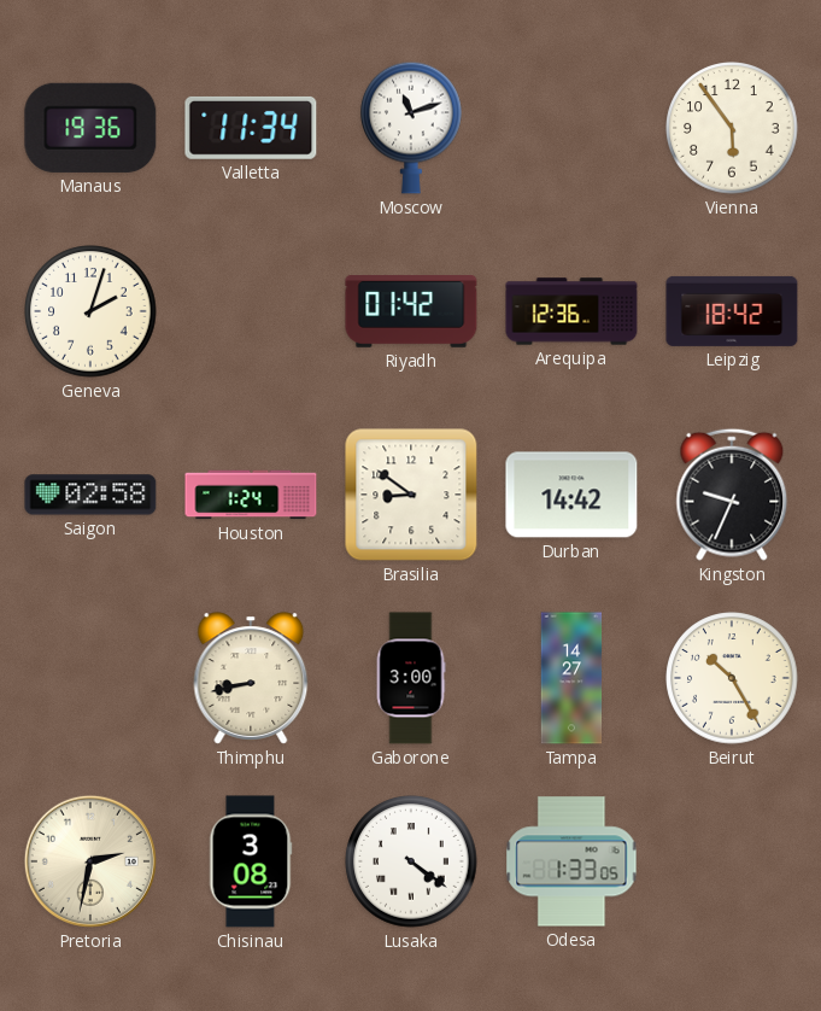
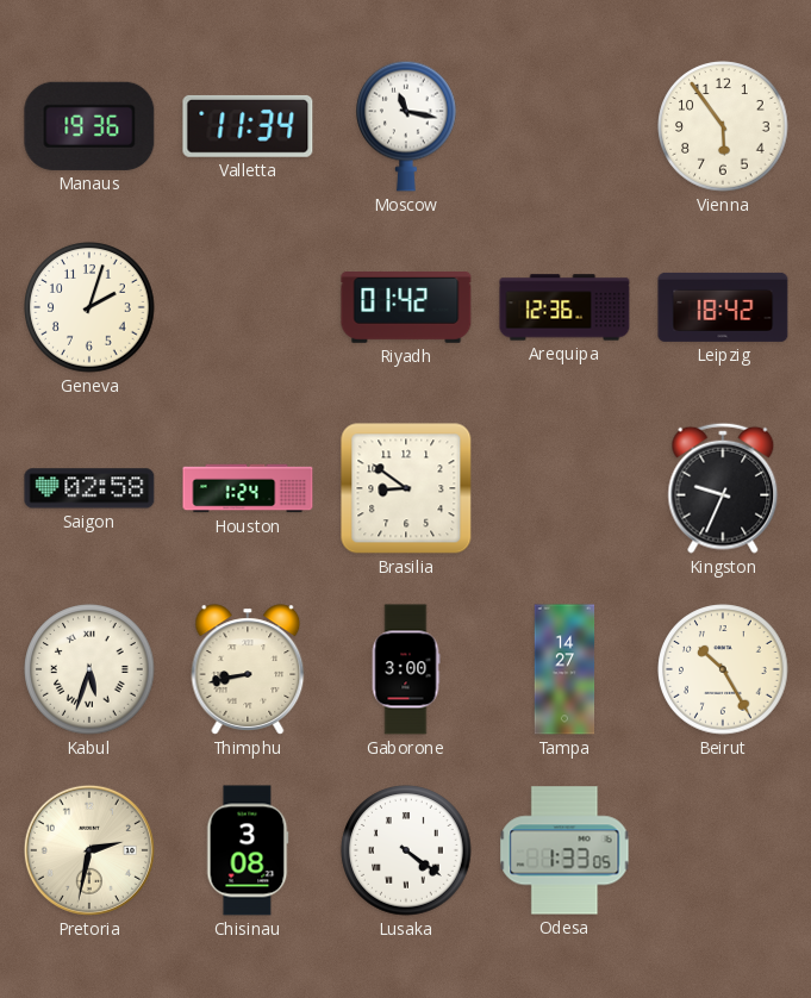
Moscow: 11:12 -> 11:17
Durban: 14:42 -> none
Kabul: none -> 5:33
